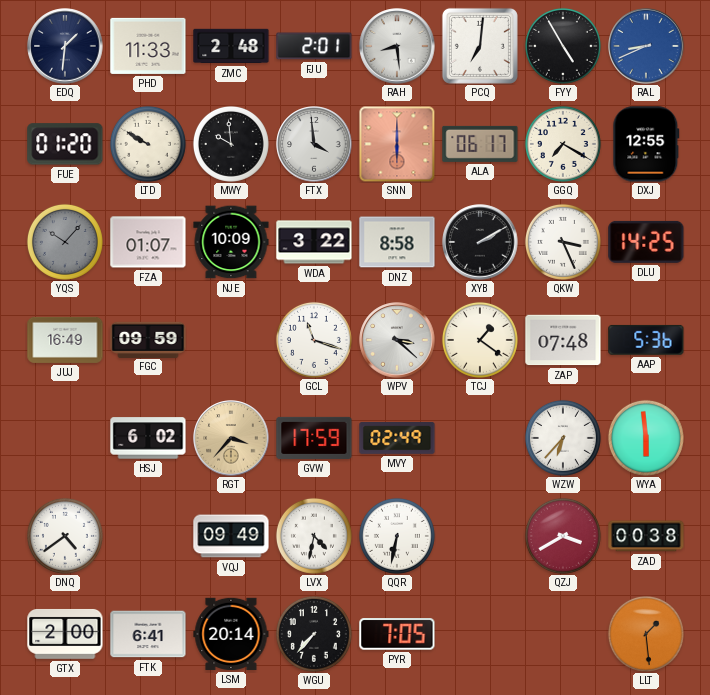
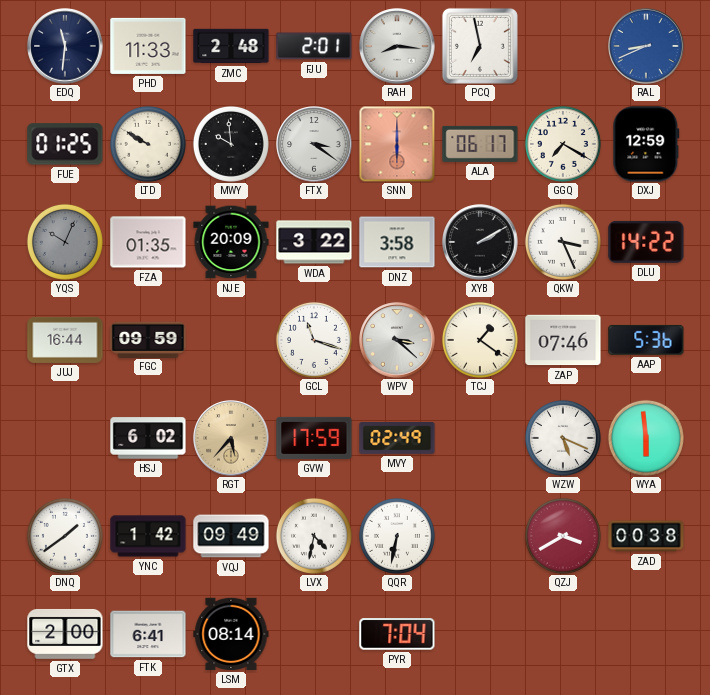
EDQ: 1:31 -> 11:31
RAH: 8:29 -> 8:16
PCQ: 7:01 -> 6:58
FYY: 4:55 -> none
FUE: 01:20 -> 01:25
FTX: 3:59 -> 3:21
DXJ: 12:55 -> 12:59
YQS: 10:07 -> 10:04
FZA: 01:07 -> 01:35
NJE: 10:09 -> 20:09
DNZ: 8:58 -> 3:58
DLU: 14:25 -> 14:22
JUJ: 16:49 -> 16:44
ZAP: 07:48 -> 07:46
RGT: 3:37 -> 5:37
WZW: 6:37 -> 5:19
DNQ: 4:39 -> 1:39
YNC: none -> 1:42
LSM: 20:14 -> 08:14
WGU: 7:37 -> none
PYR: 7:05 -> 7:04
LLT: 1:29 -> none
